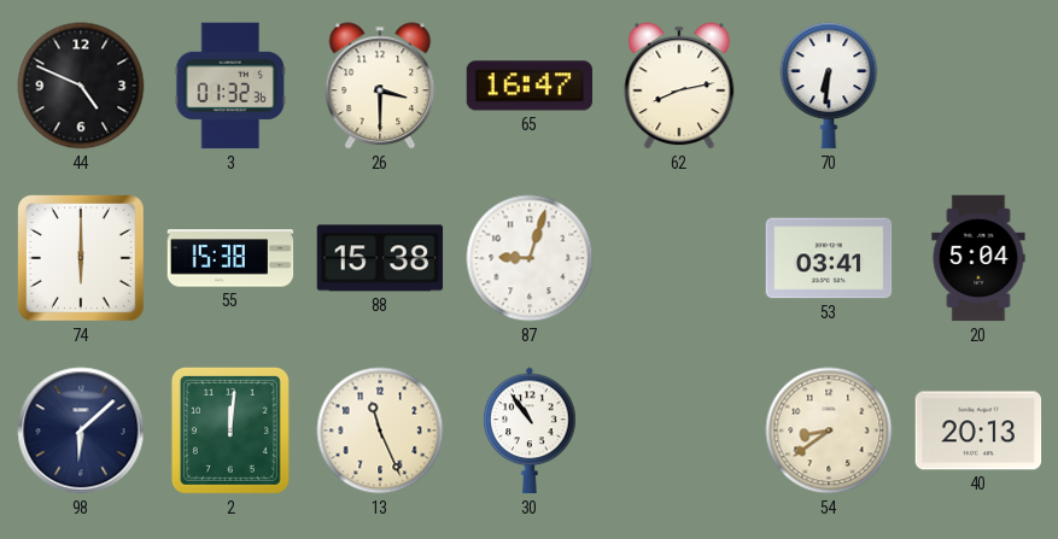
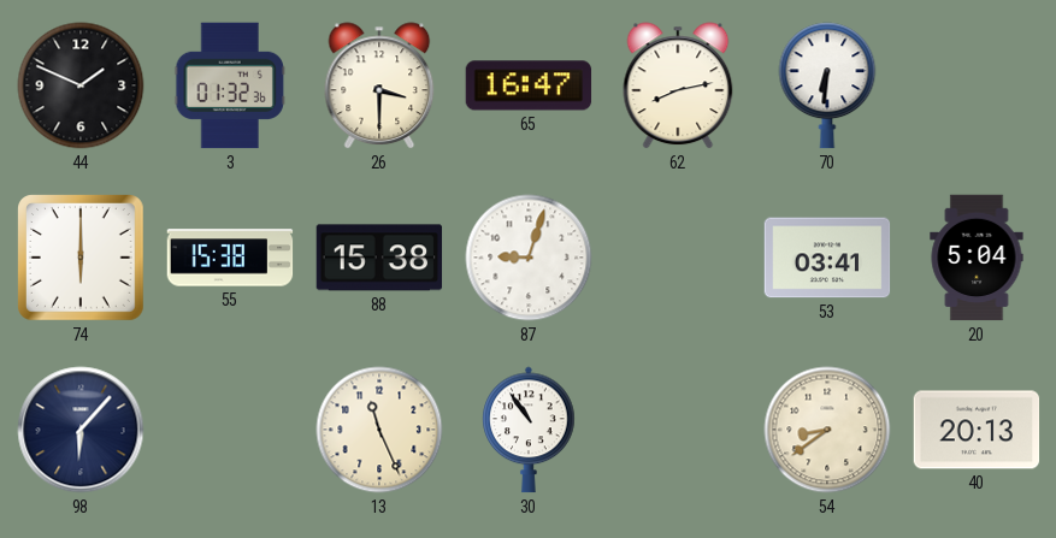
44: 4:49 -> 1:49
98: 6:08 -> 6:07
2: 12:01 -> none
